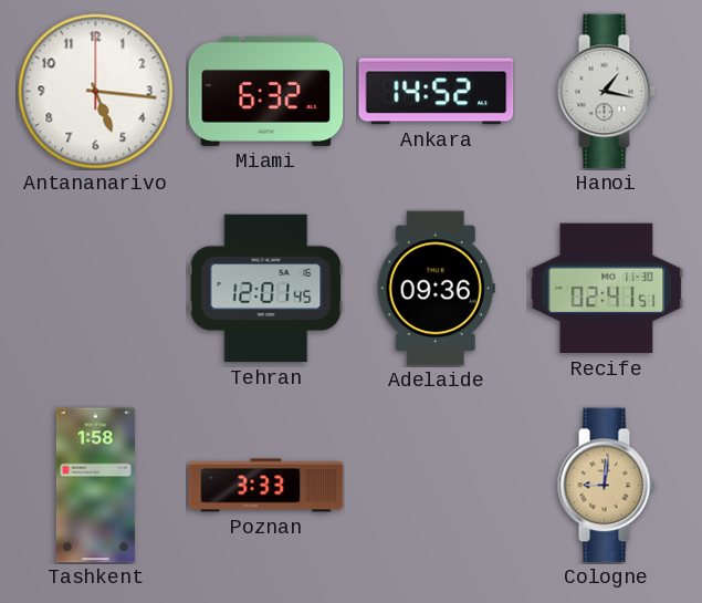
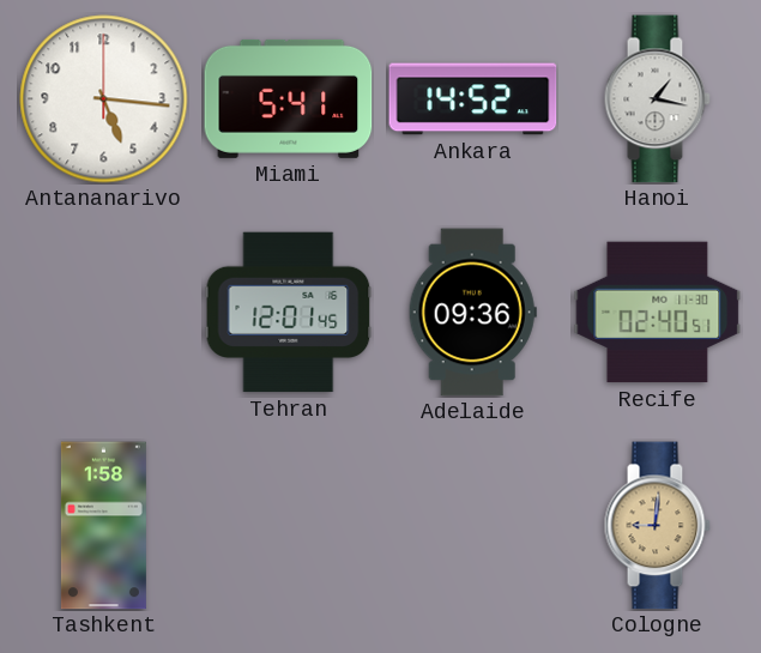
Miami: 6:32 -> 5:41
Recife: 02:41 -> 02:40
Poznan: 3:33 -> none
